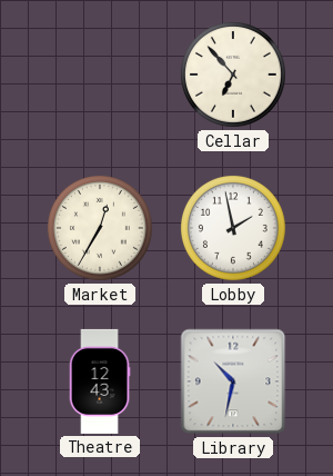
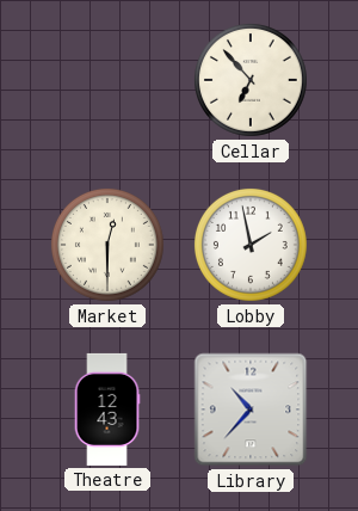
Market: 12:35 -> 12:30
Library: 10:32 -> 10:37
